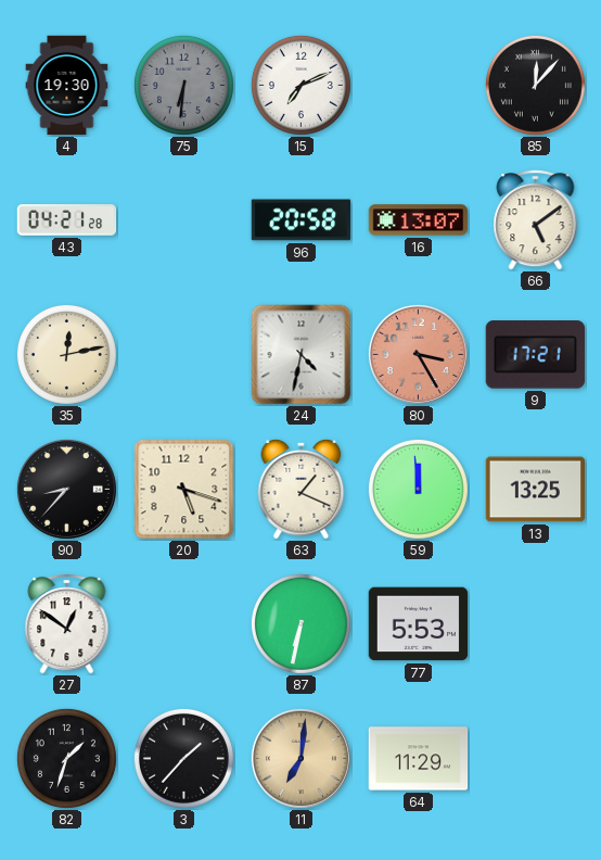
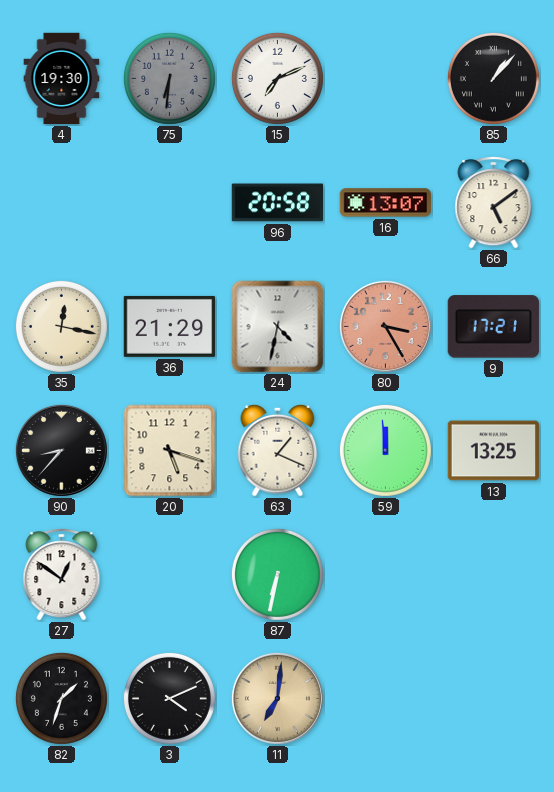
85: 12:07 -> 1:07
43: 04:21 -> none
35: 12:13 -> 12:17
36: none -> 21:29
77: 5:53 -> none
3: 1:37 -> 4:11
64: 11:29 -> none
